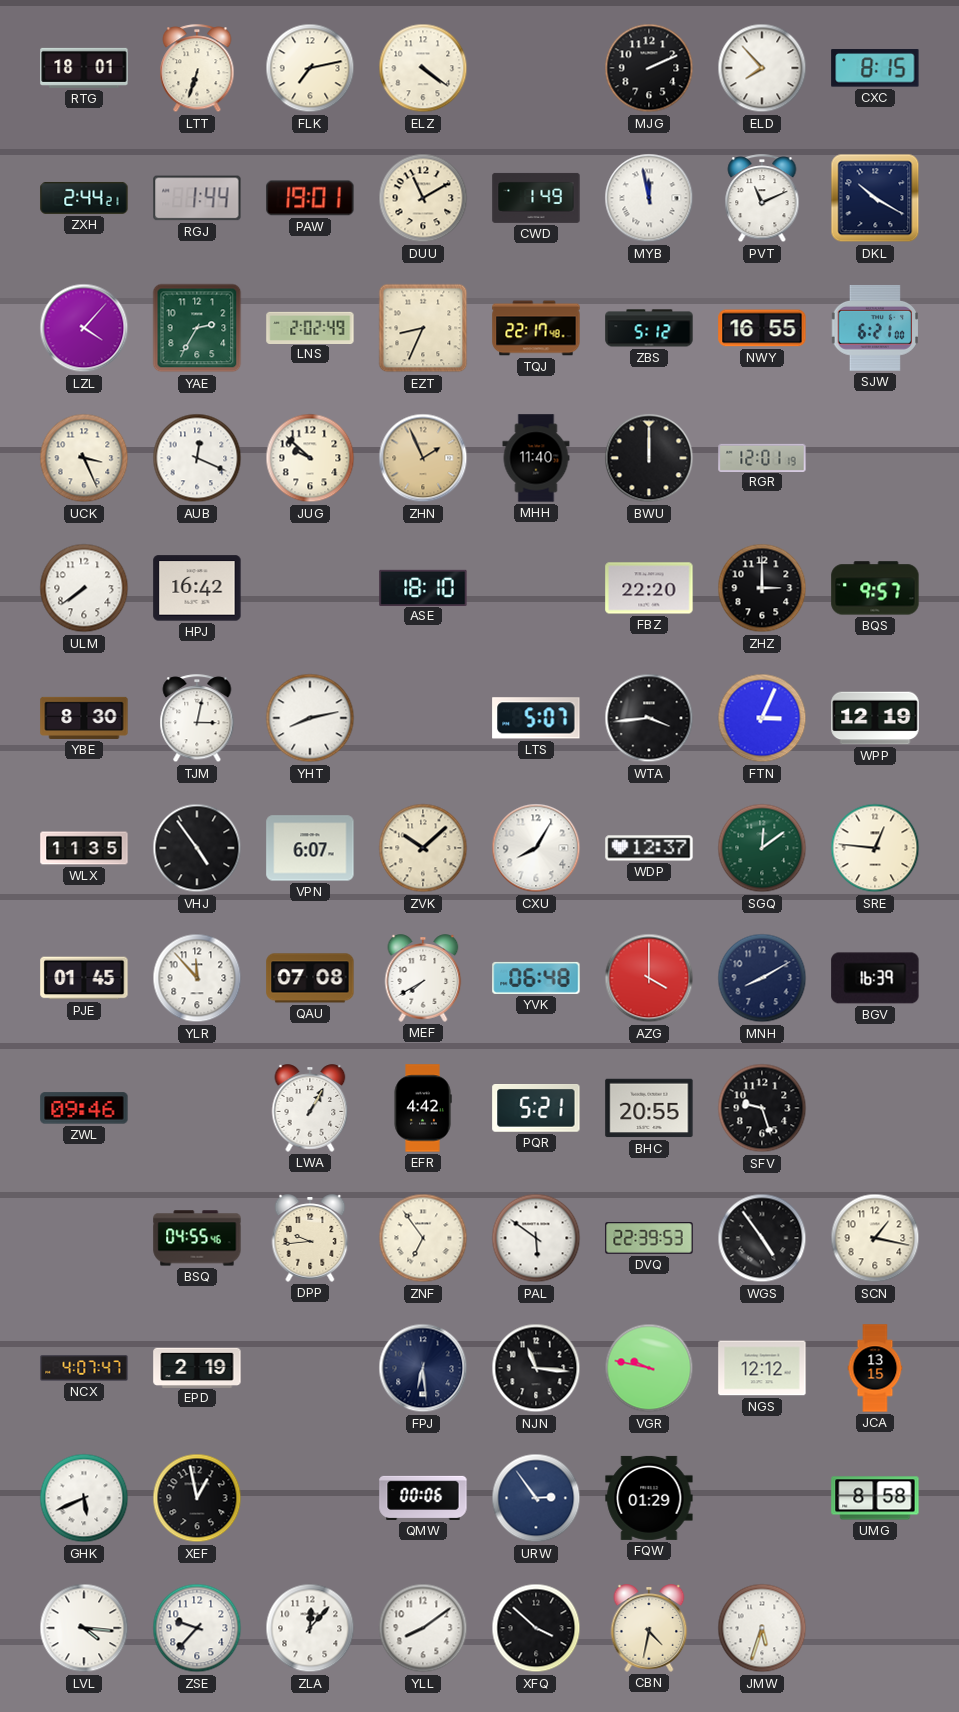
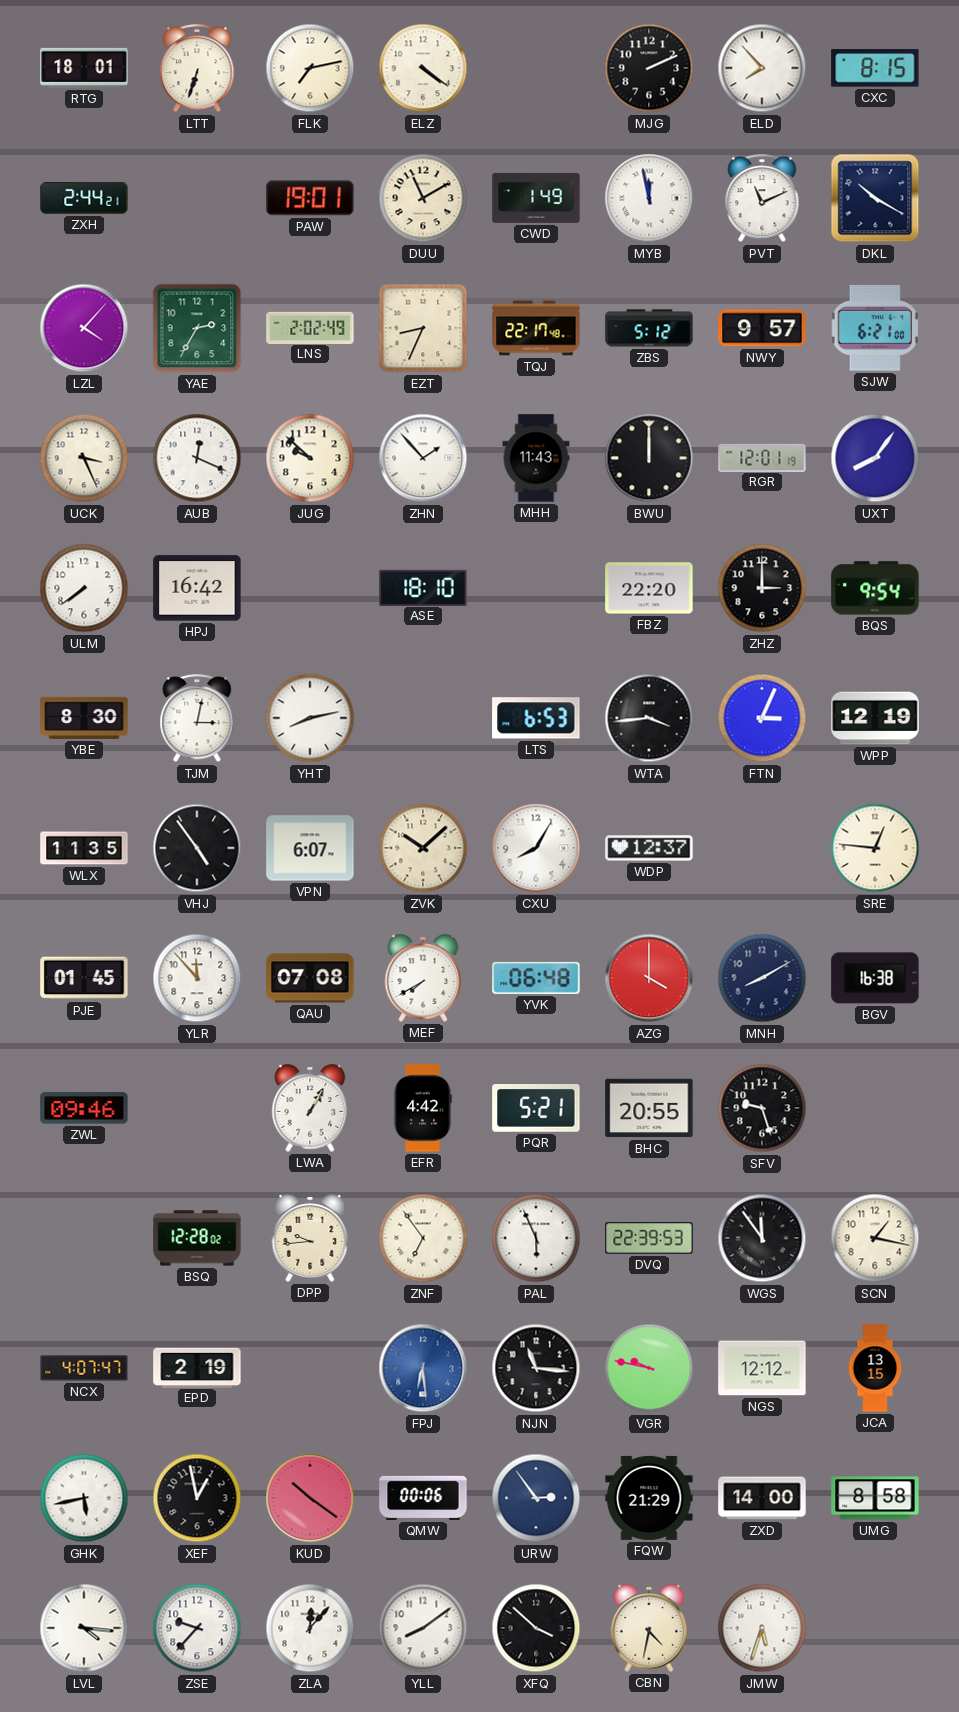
RGJ: 1:44 -> none
NWY: 16:55 -> 9:57
ZHN: 1:56 -> 1:53
ZHN dial: champagne -> white
MHH: 11:40 -> 11:43
UXT: none -> 8:06
BQS: 9:57 -> 9:54
LTS: 5:07 -> 6:53
SGQ: 12:09 -> none
BGV: 16:39 -> 16:38
BSQ: 04:55 -> 12:28
PAL: 5:51 -> 5:56
WGS: 4:54 -> 11:54
FPJ dial: navy -> blue
GHK: 5:41 -> 5:43
KUD: none -> 10:21
FQW: 01:29 -> 21:29
ZXD: none -> 14:00
